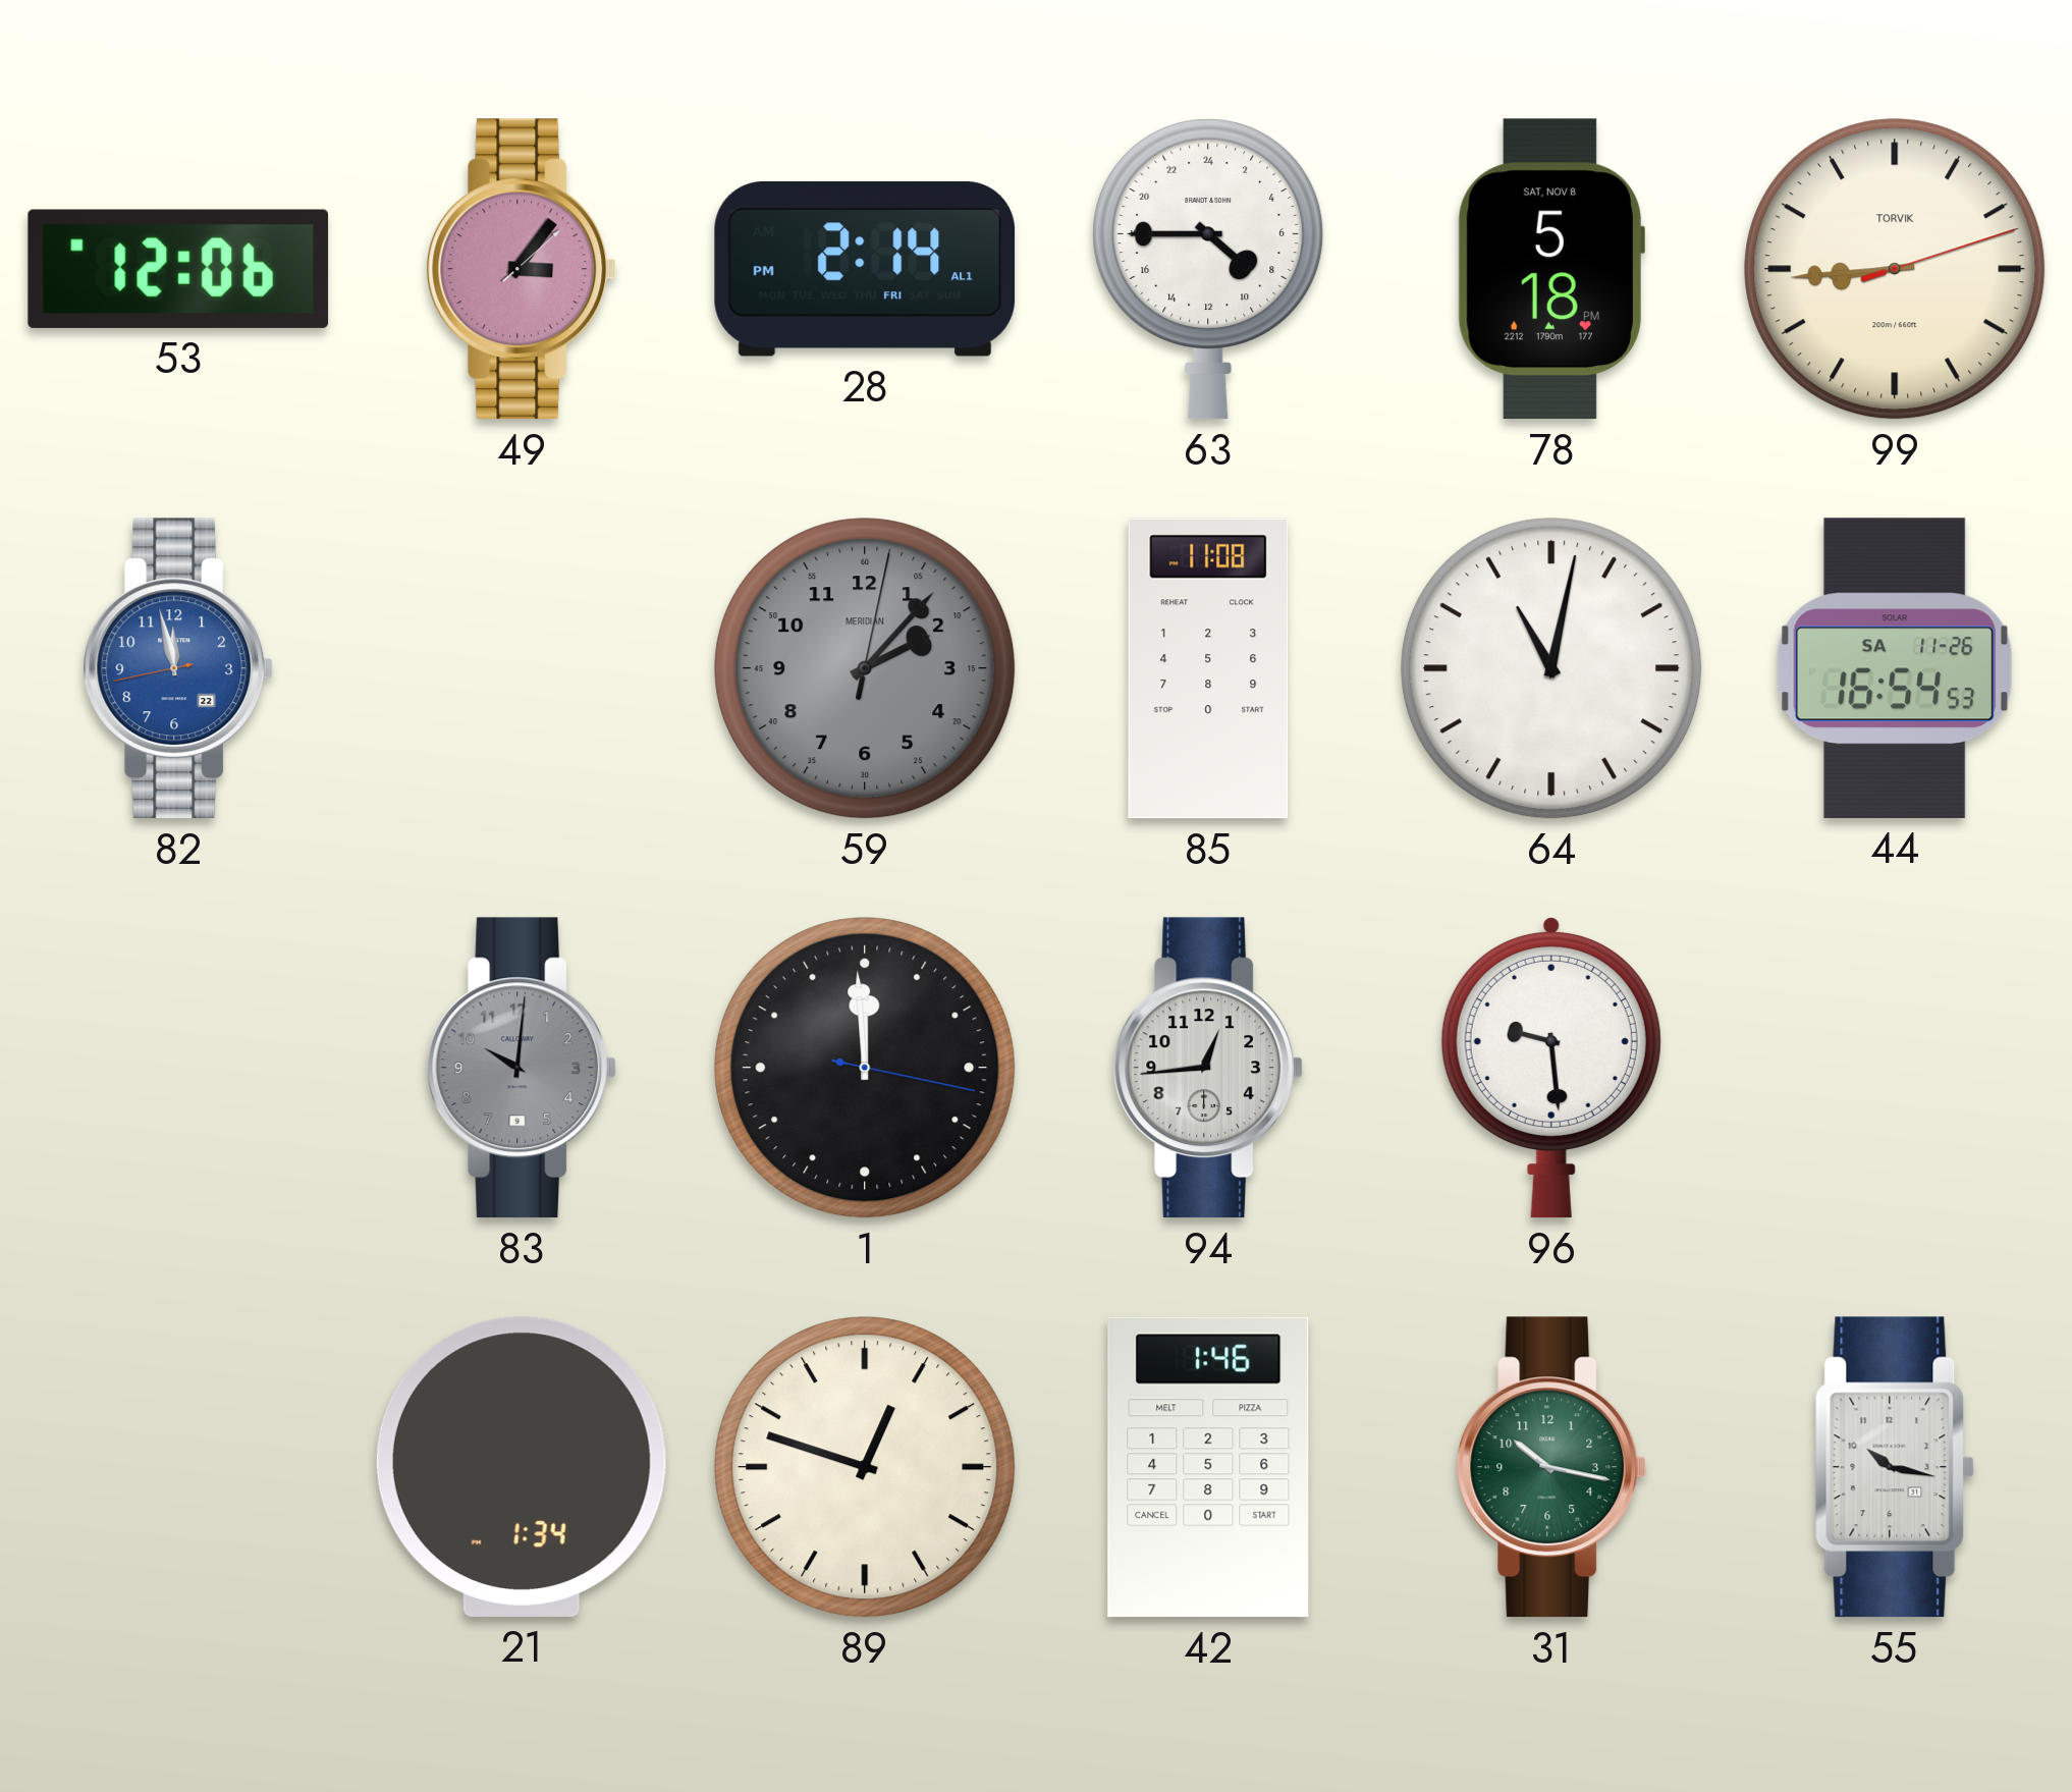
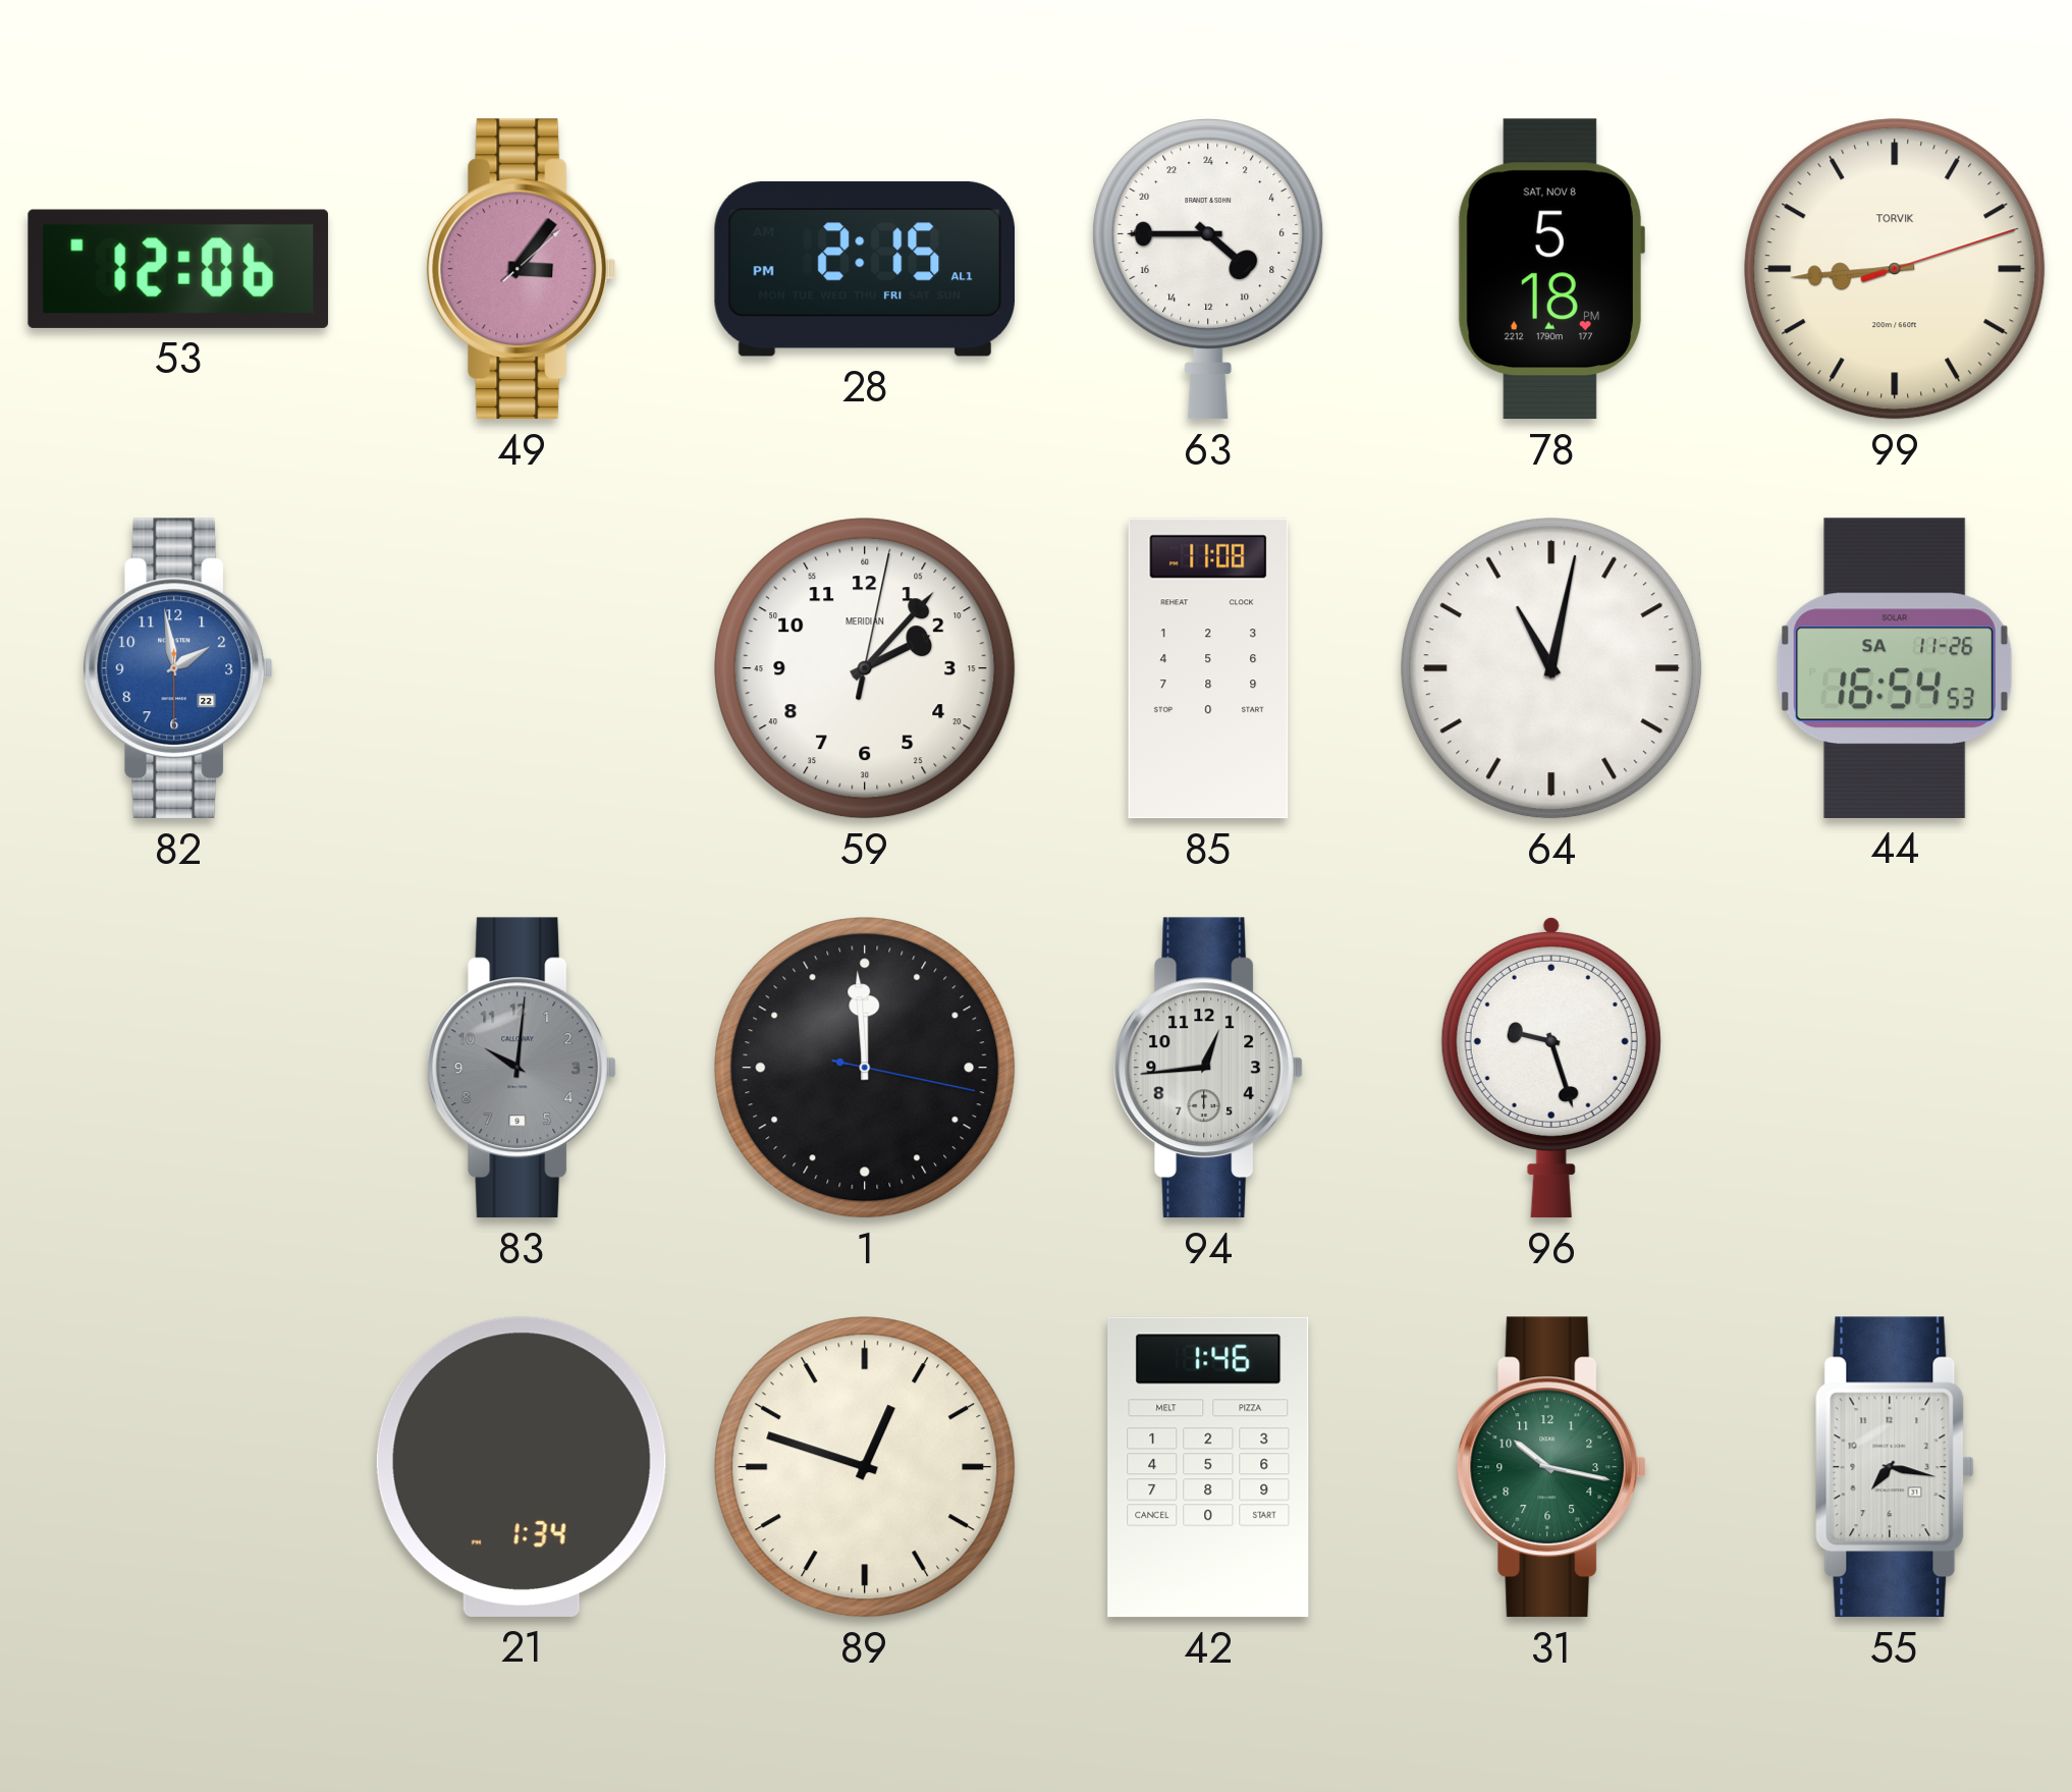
28: 2:14 -> 2:15
82: 11:57 -> 1:58
59 dial: grey -> white
96: 9:29 -> 9:27
55: 10:17 -> 7:17
